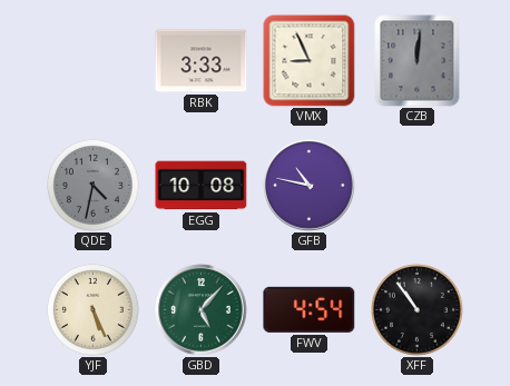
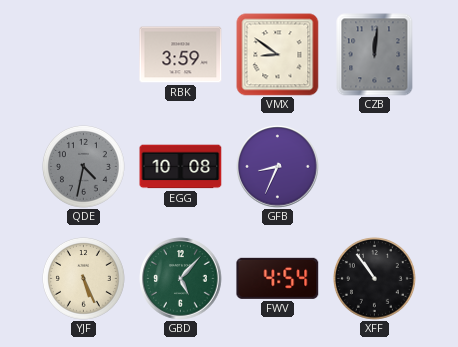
RBK: 3:33 -> 3:59
VMX: 8:56 -> 8:51
GFB: 10:47 -> 8:34
